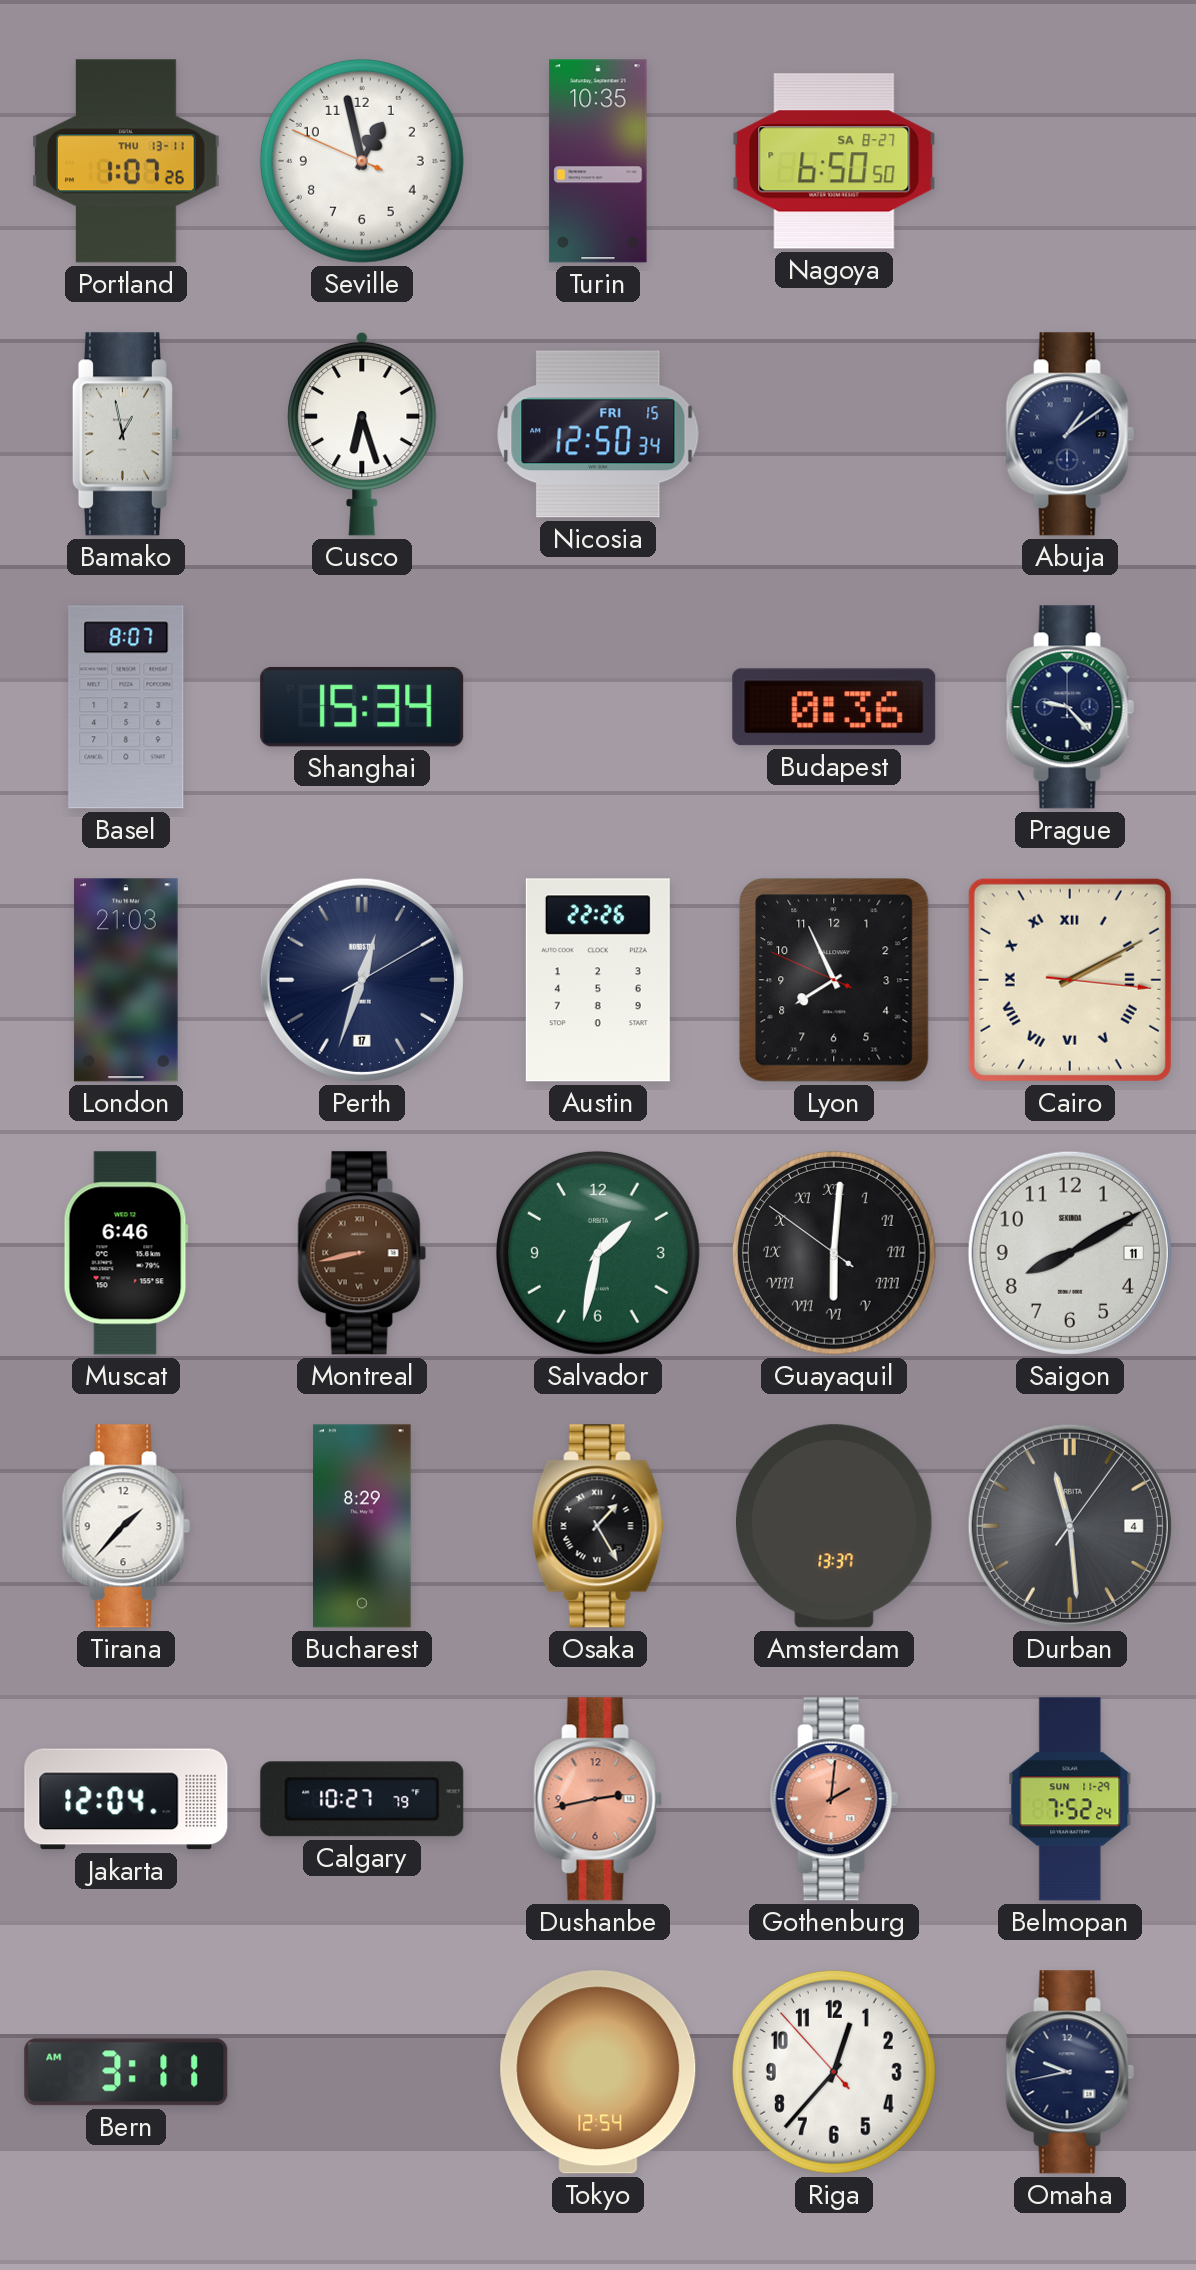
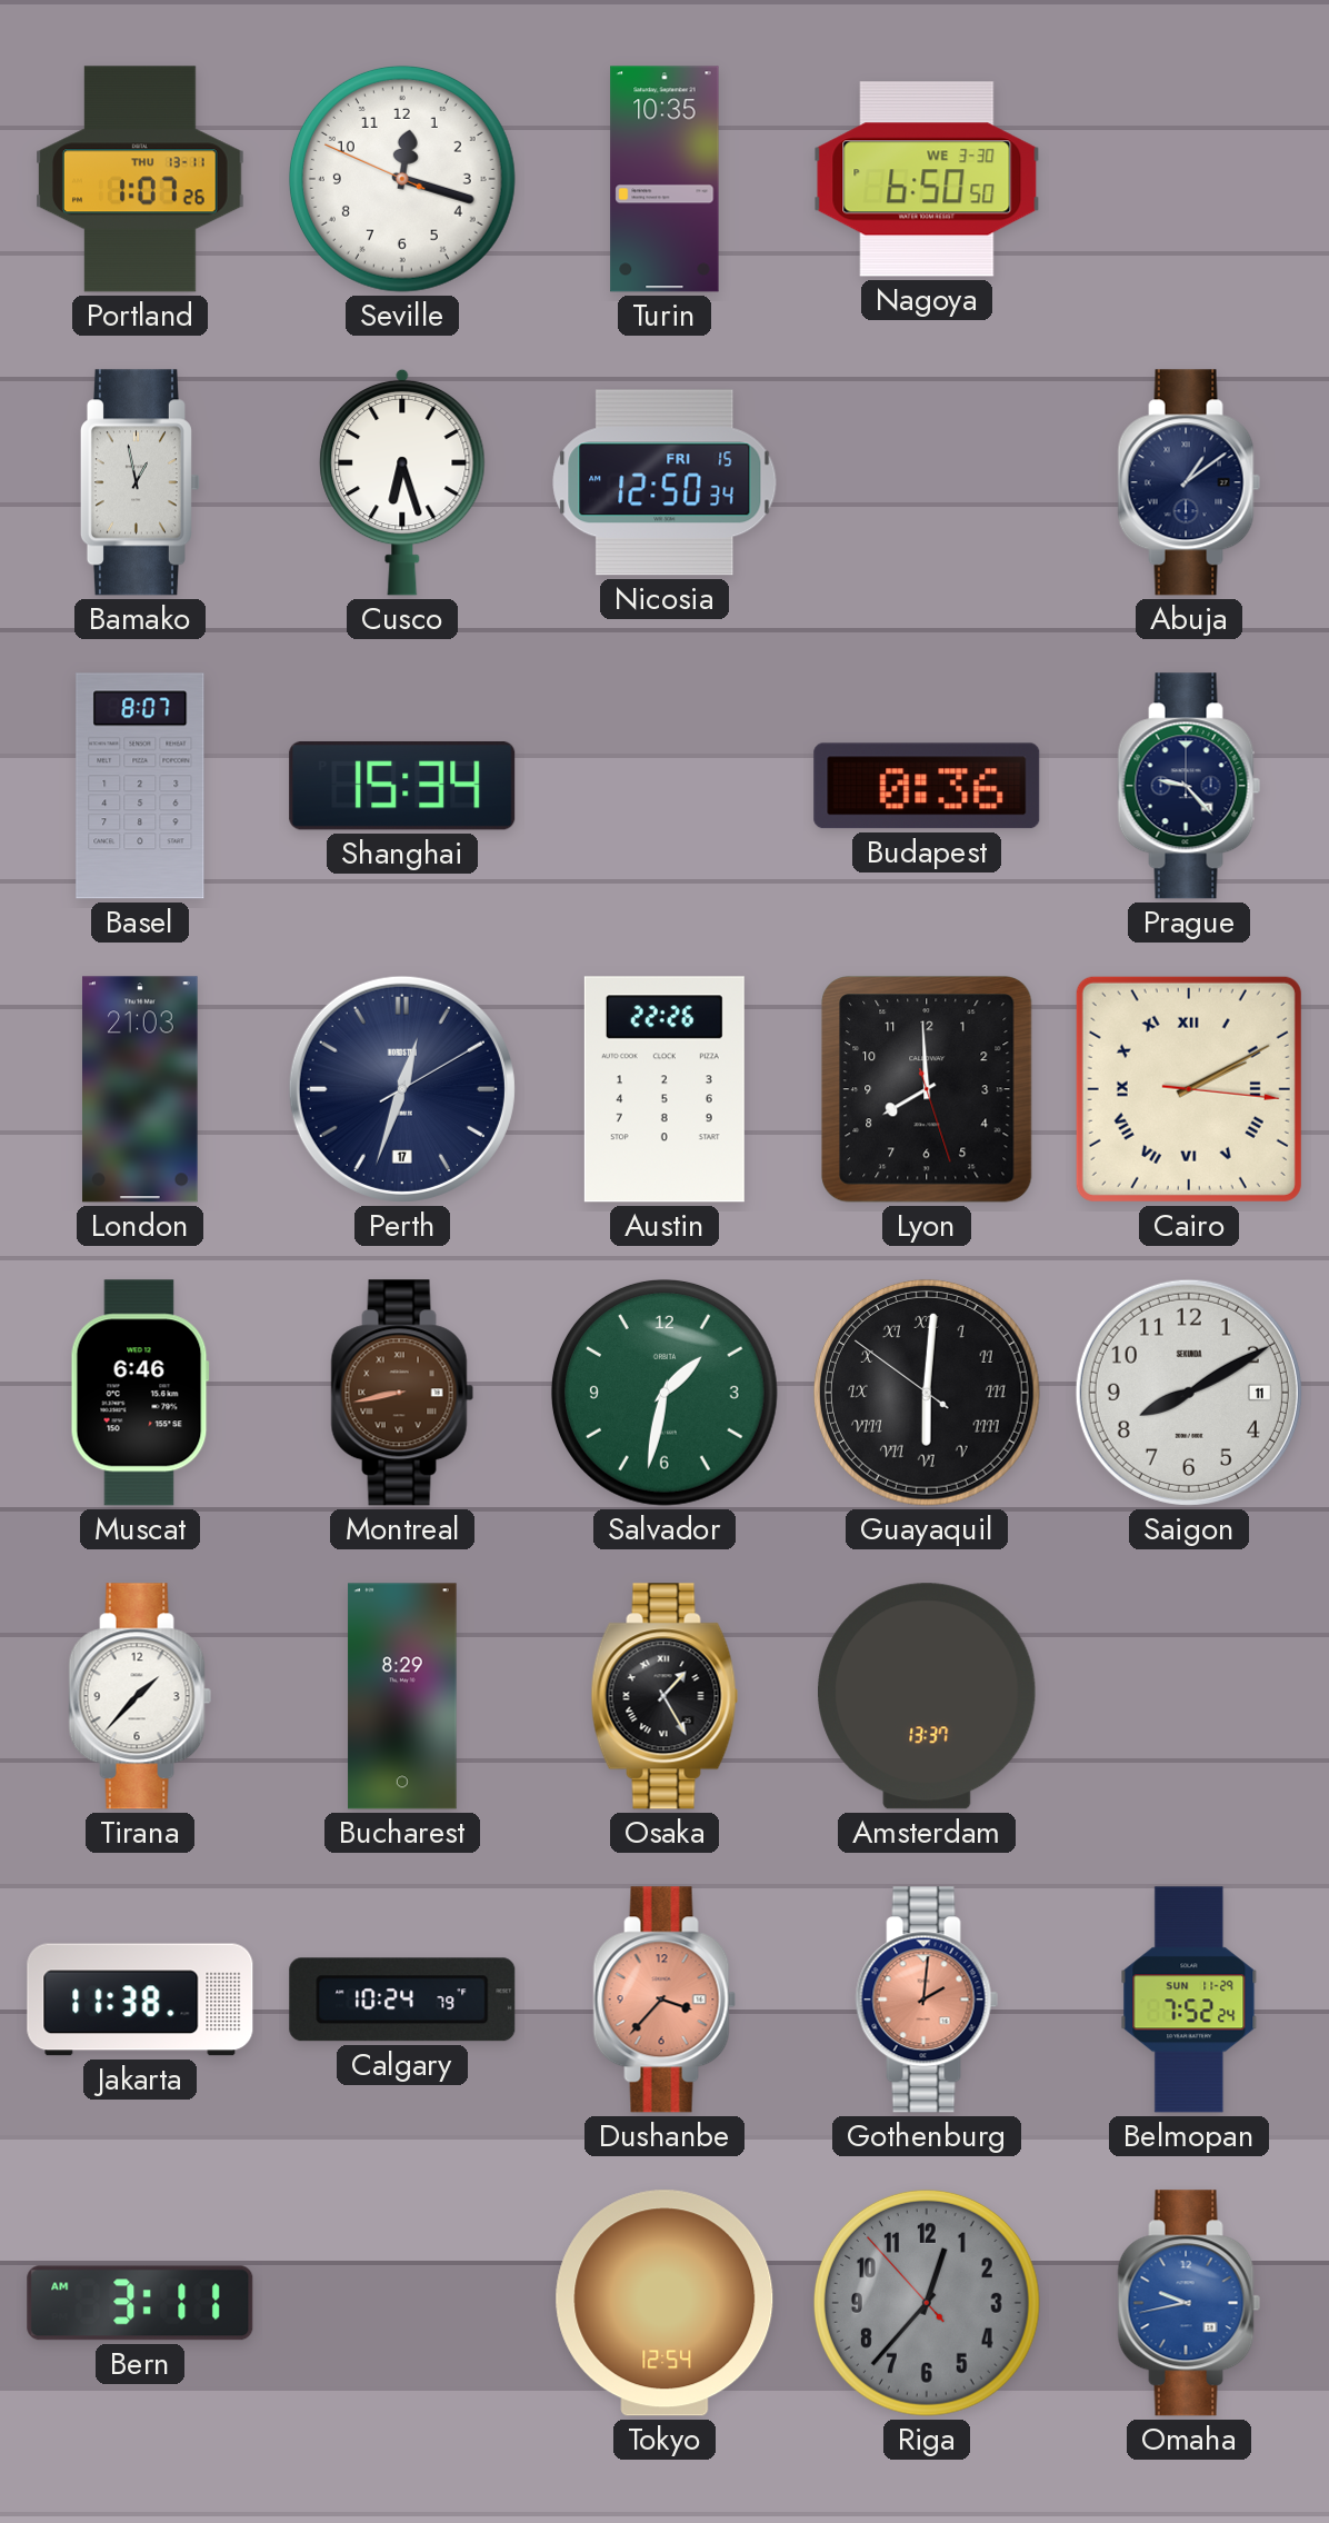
Seville: 12:57 -> 12:17
Nagoya date: SA 8-27 -> WE 3-30
Lyon: 7:55 -> 7:59
Durban: 11:29 -> none
Jakarta: 12:04 -> 11:38
Calgary: 10:27 -> 10:24
Dushanbe: 2:43 -> 3:37
Riga dial: white -> grey
Omaha dial: navy -> blue
